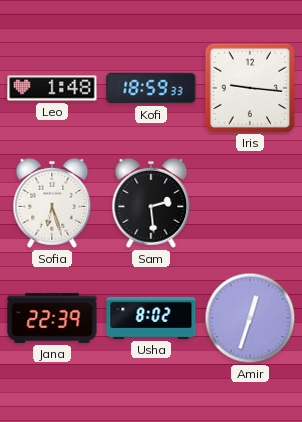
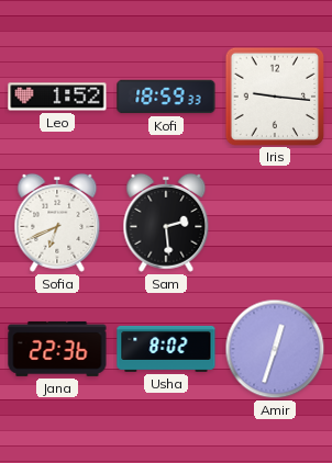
Leo: 1:48 -> 1:52
Sofia: 6:27 -> 6:41
Jana: 22:39 -> 22:36
